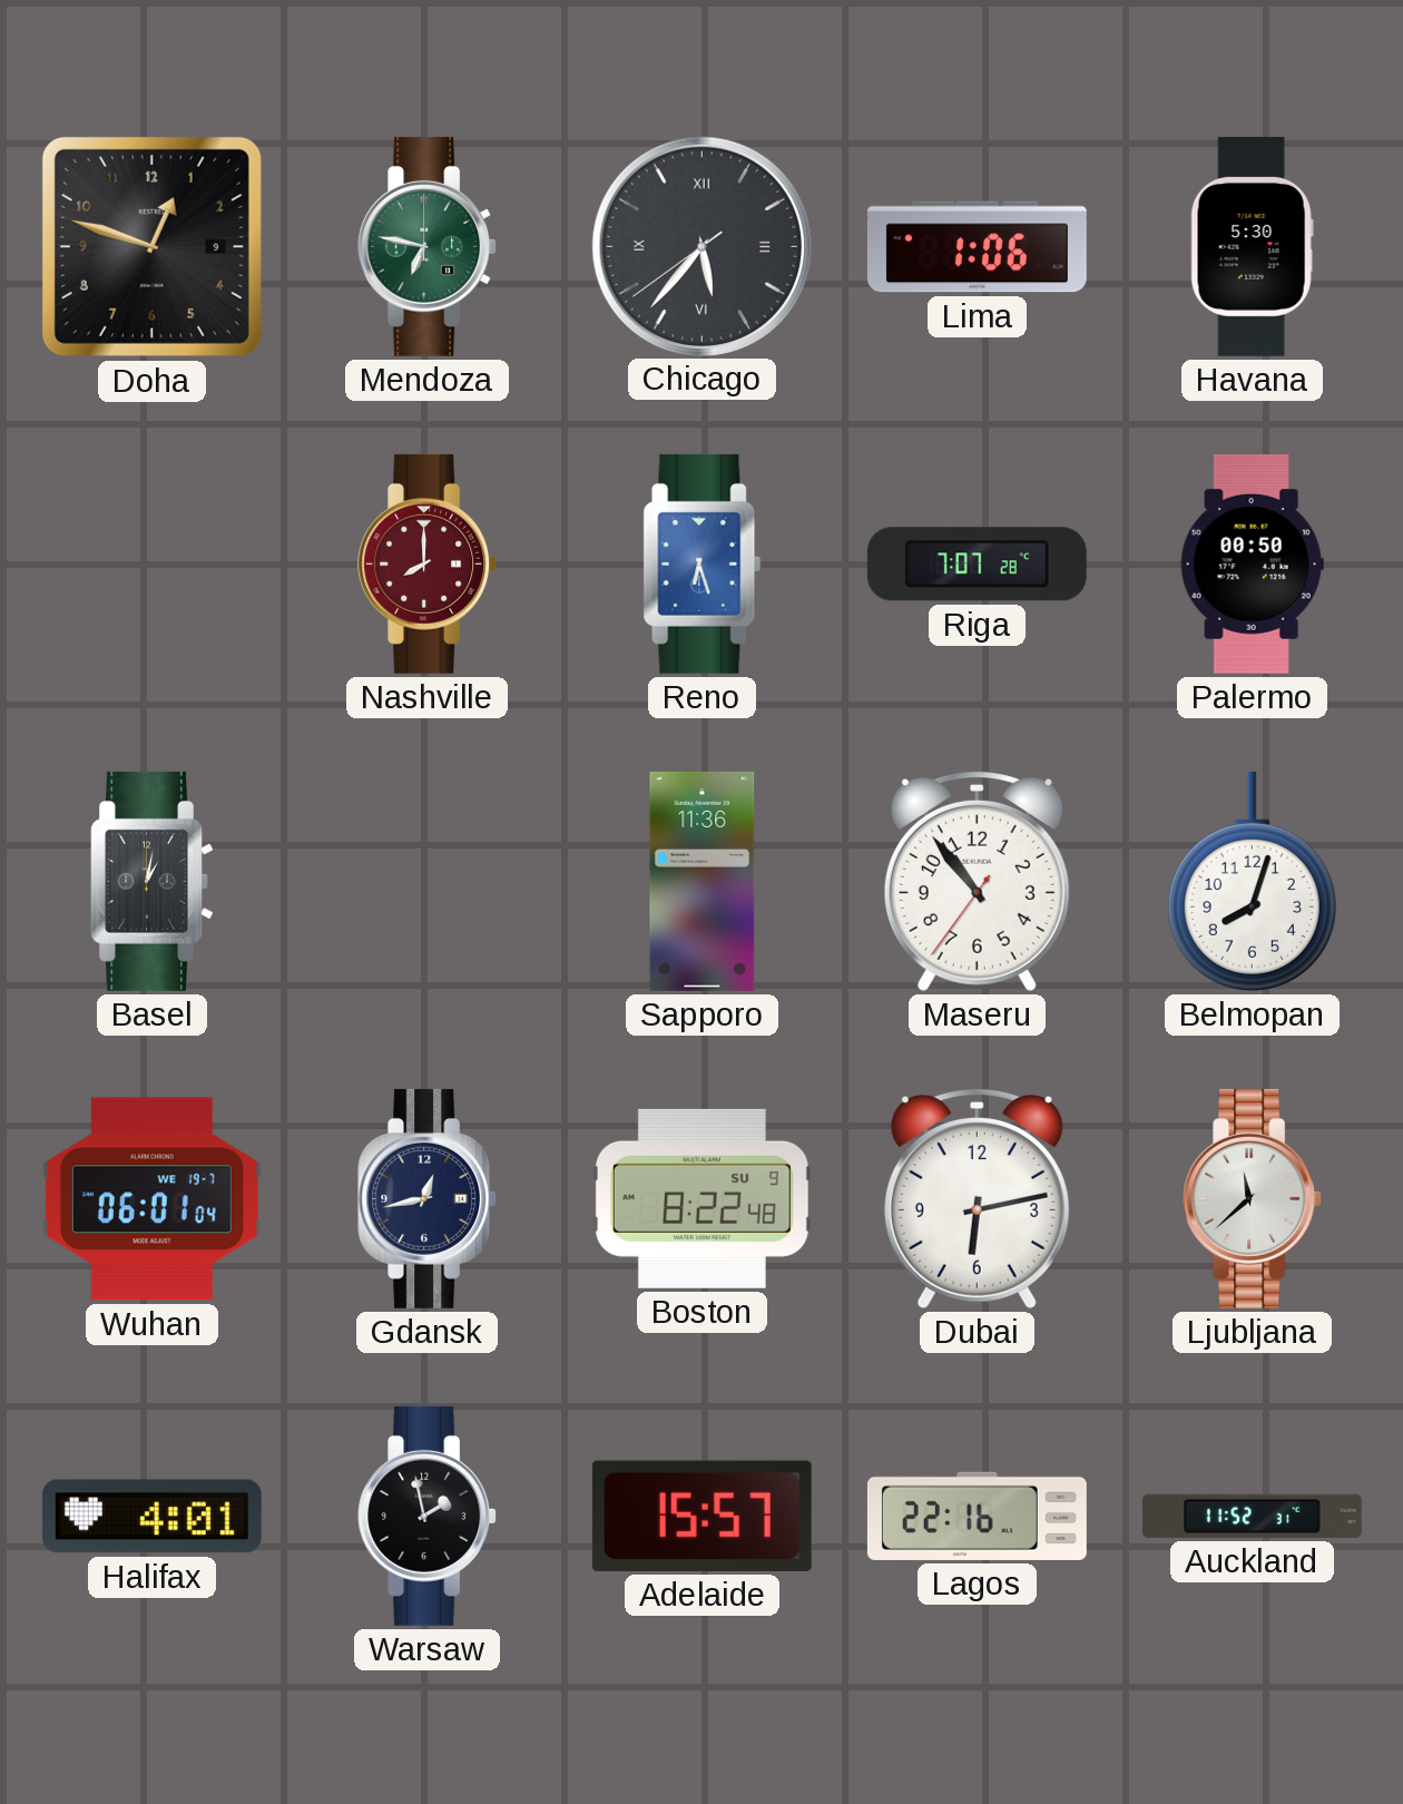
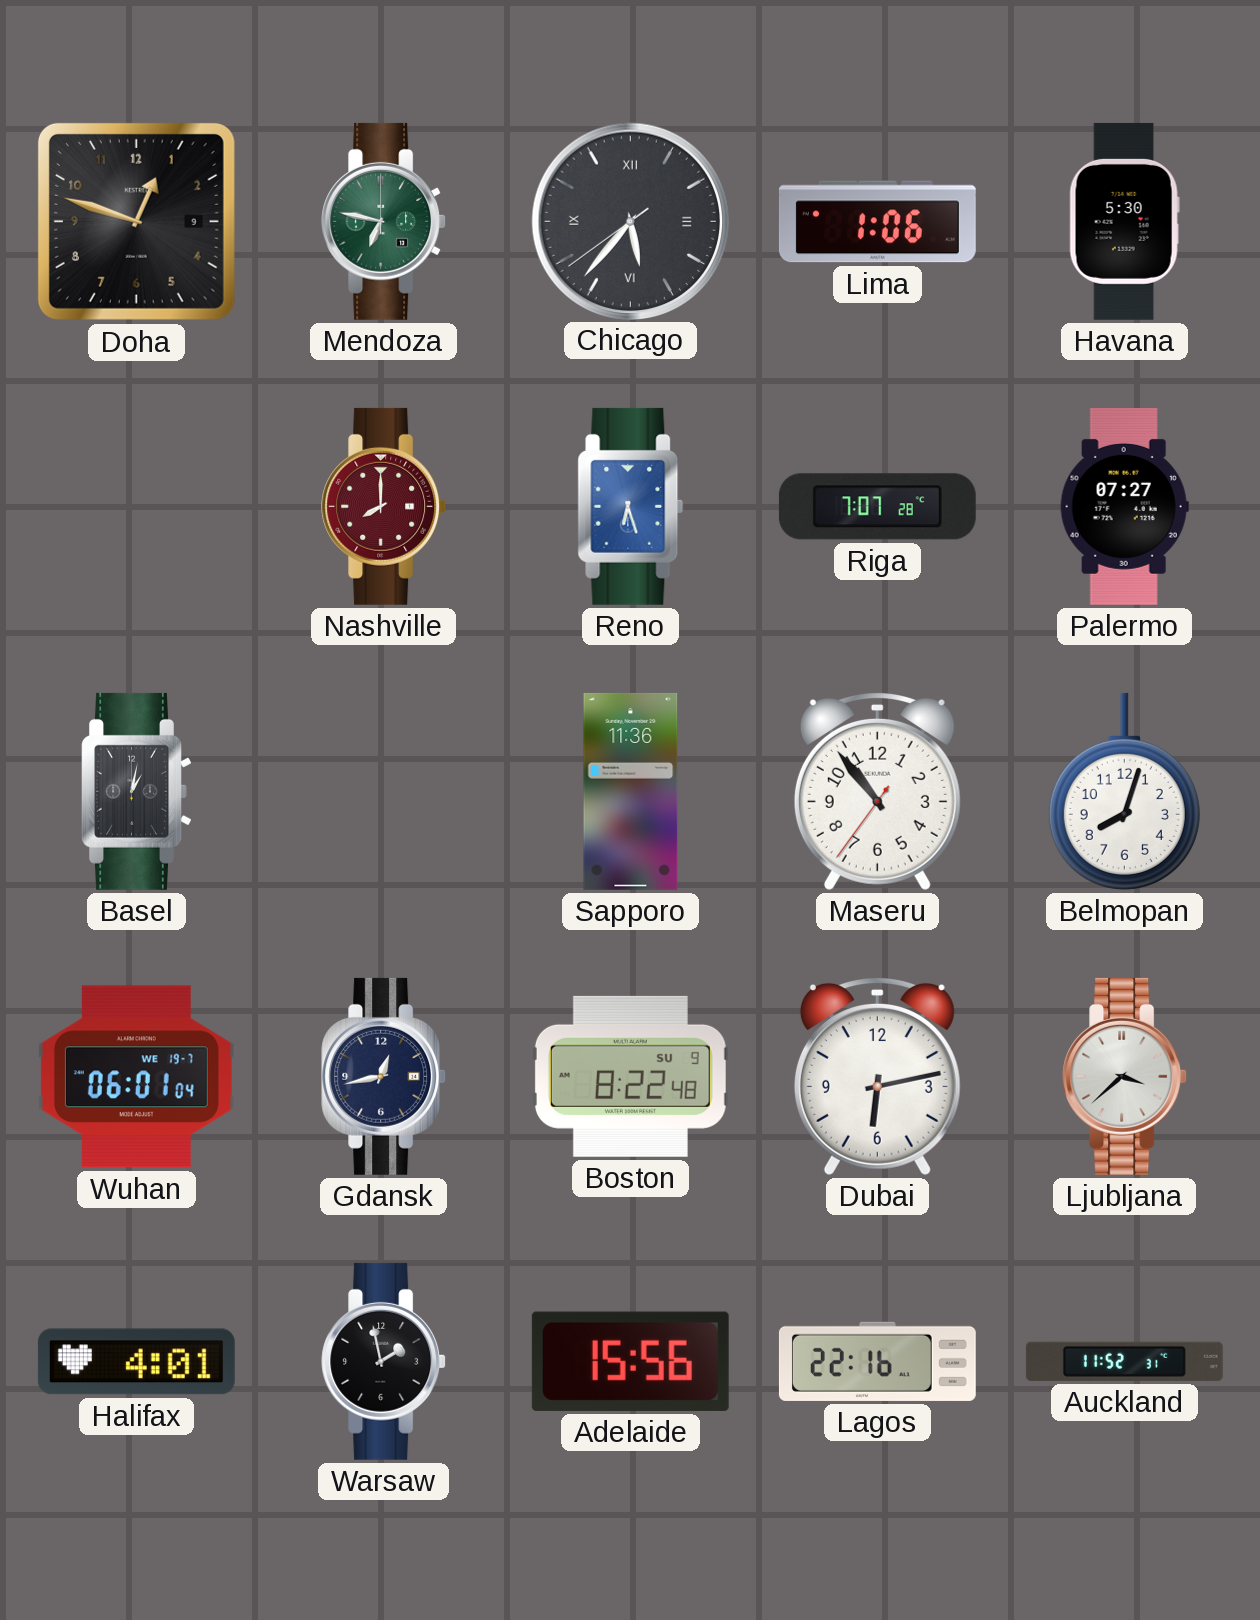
Palermo: 00:50 -> 07:27
Ljubljana: 11:38 -> 3:38
Adelaide: 15:57 -> 15:56
